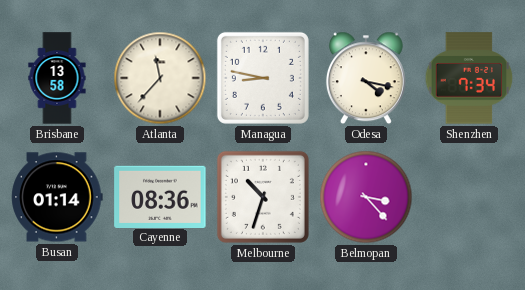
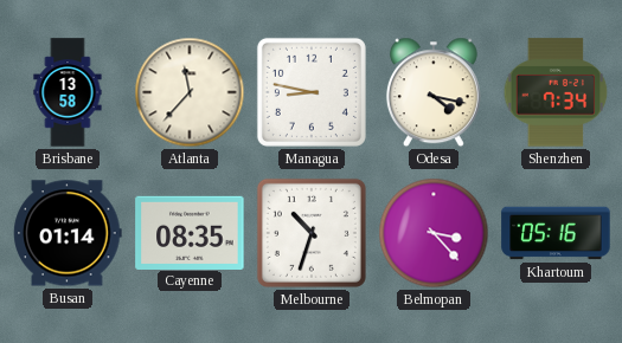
Cayenne: 08:36 -> 08:35
Khartoum: none -> 05:16
